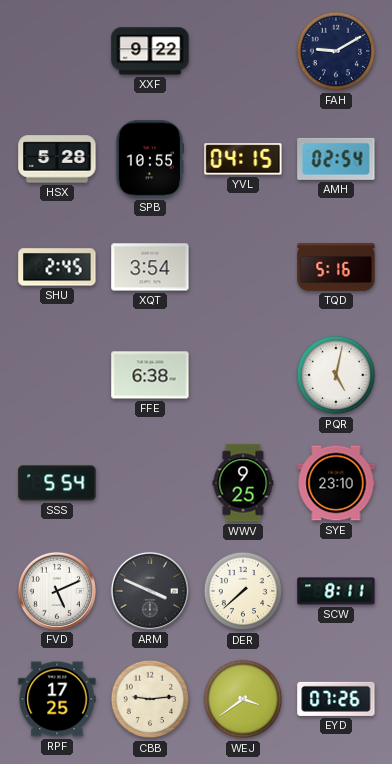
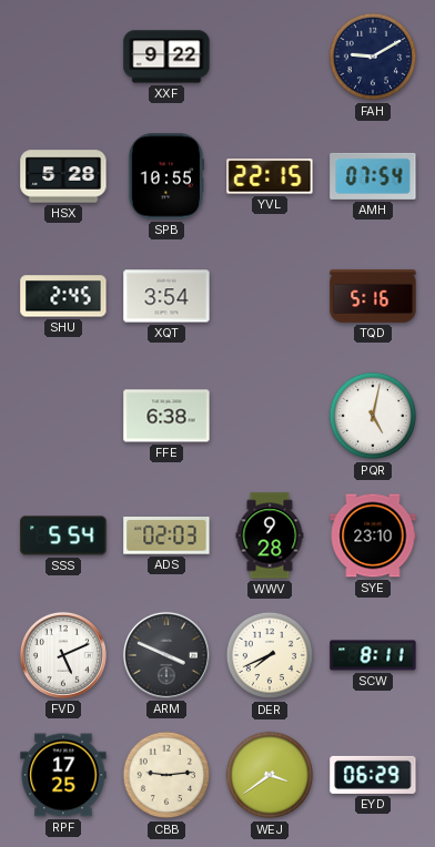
YVL: 04:15 -> 22:15
AMH: 02:54 -> 07:54
ADS: none -> 02:03
WWV: 9:25 -> 9:28
DER: 7:38 -> 7:41
EYD: 07:26 -> 06:29
